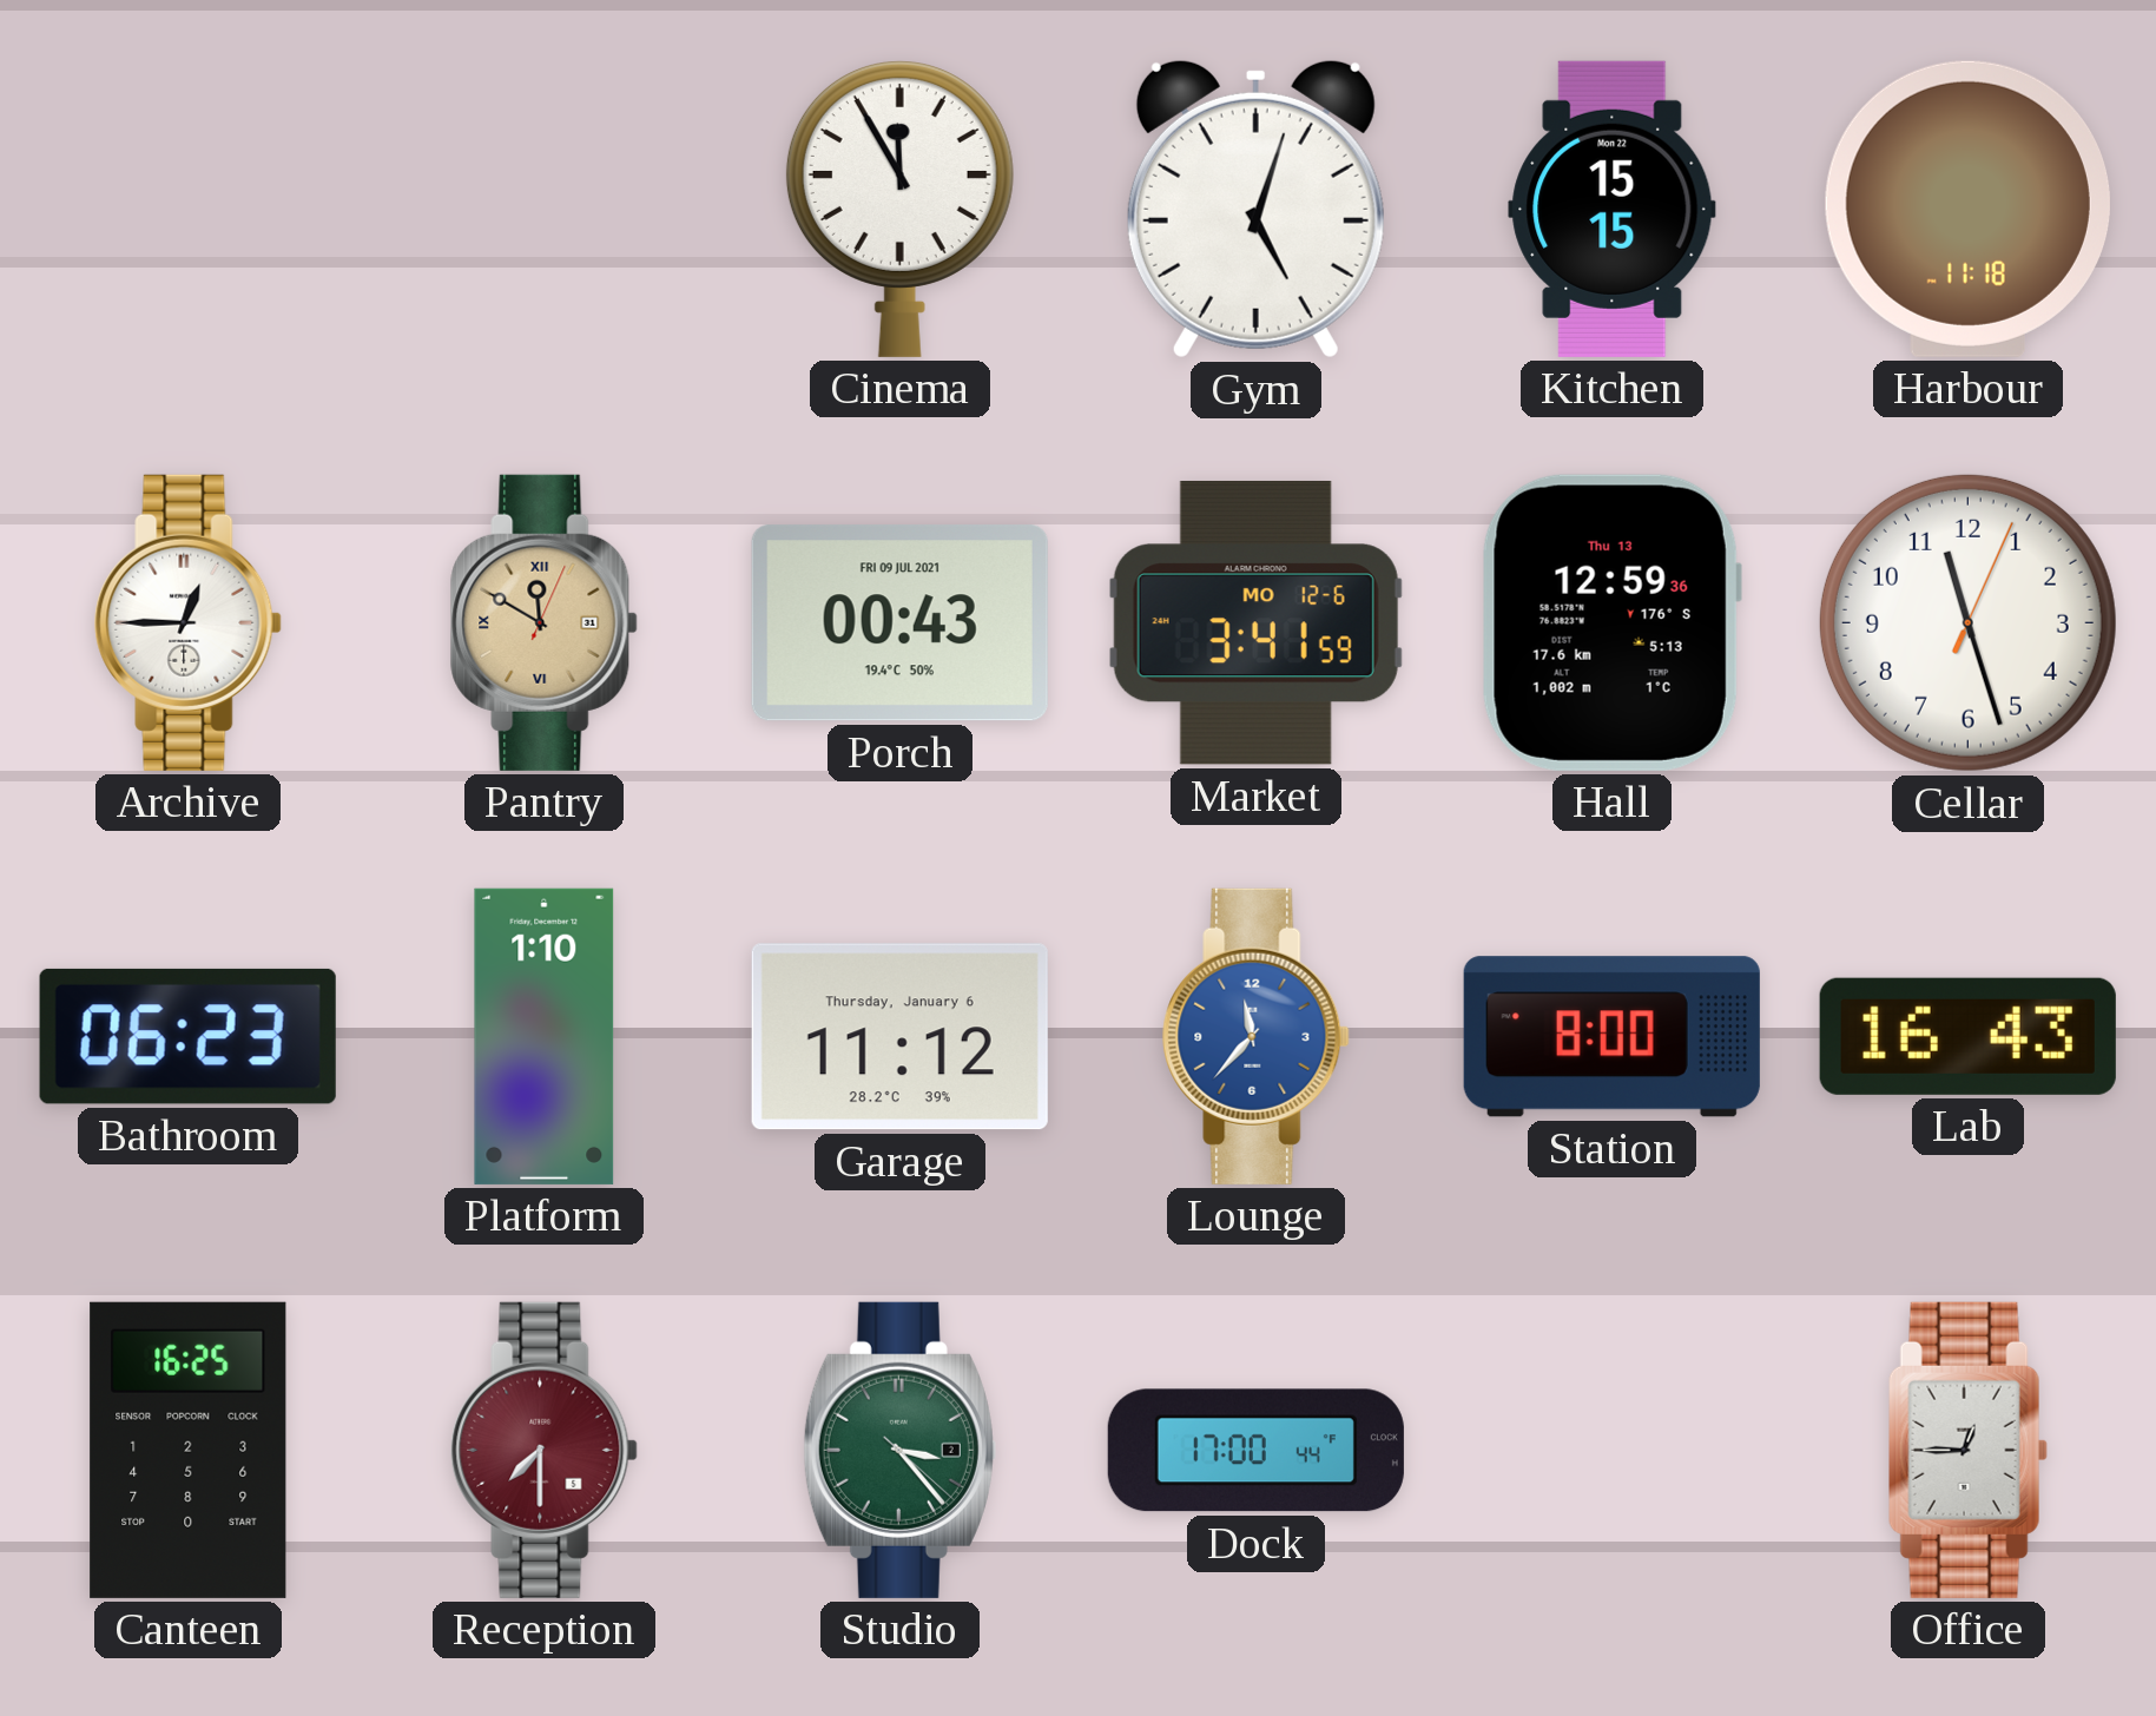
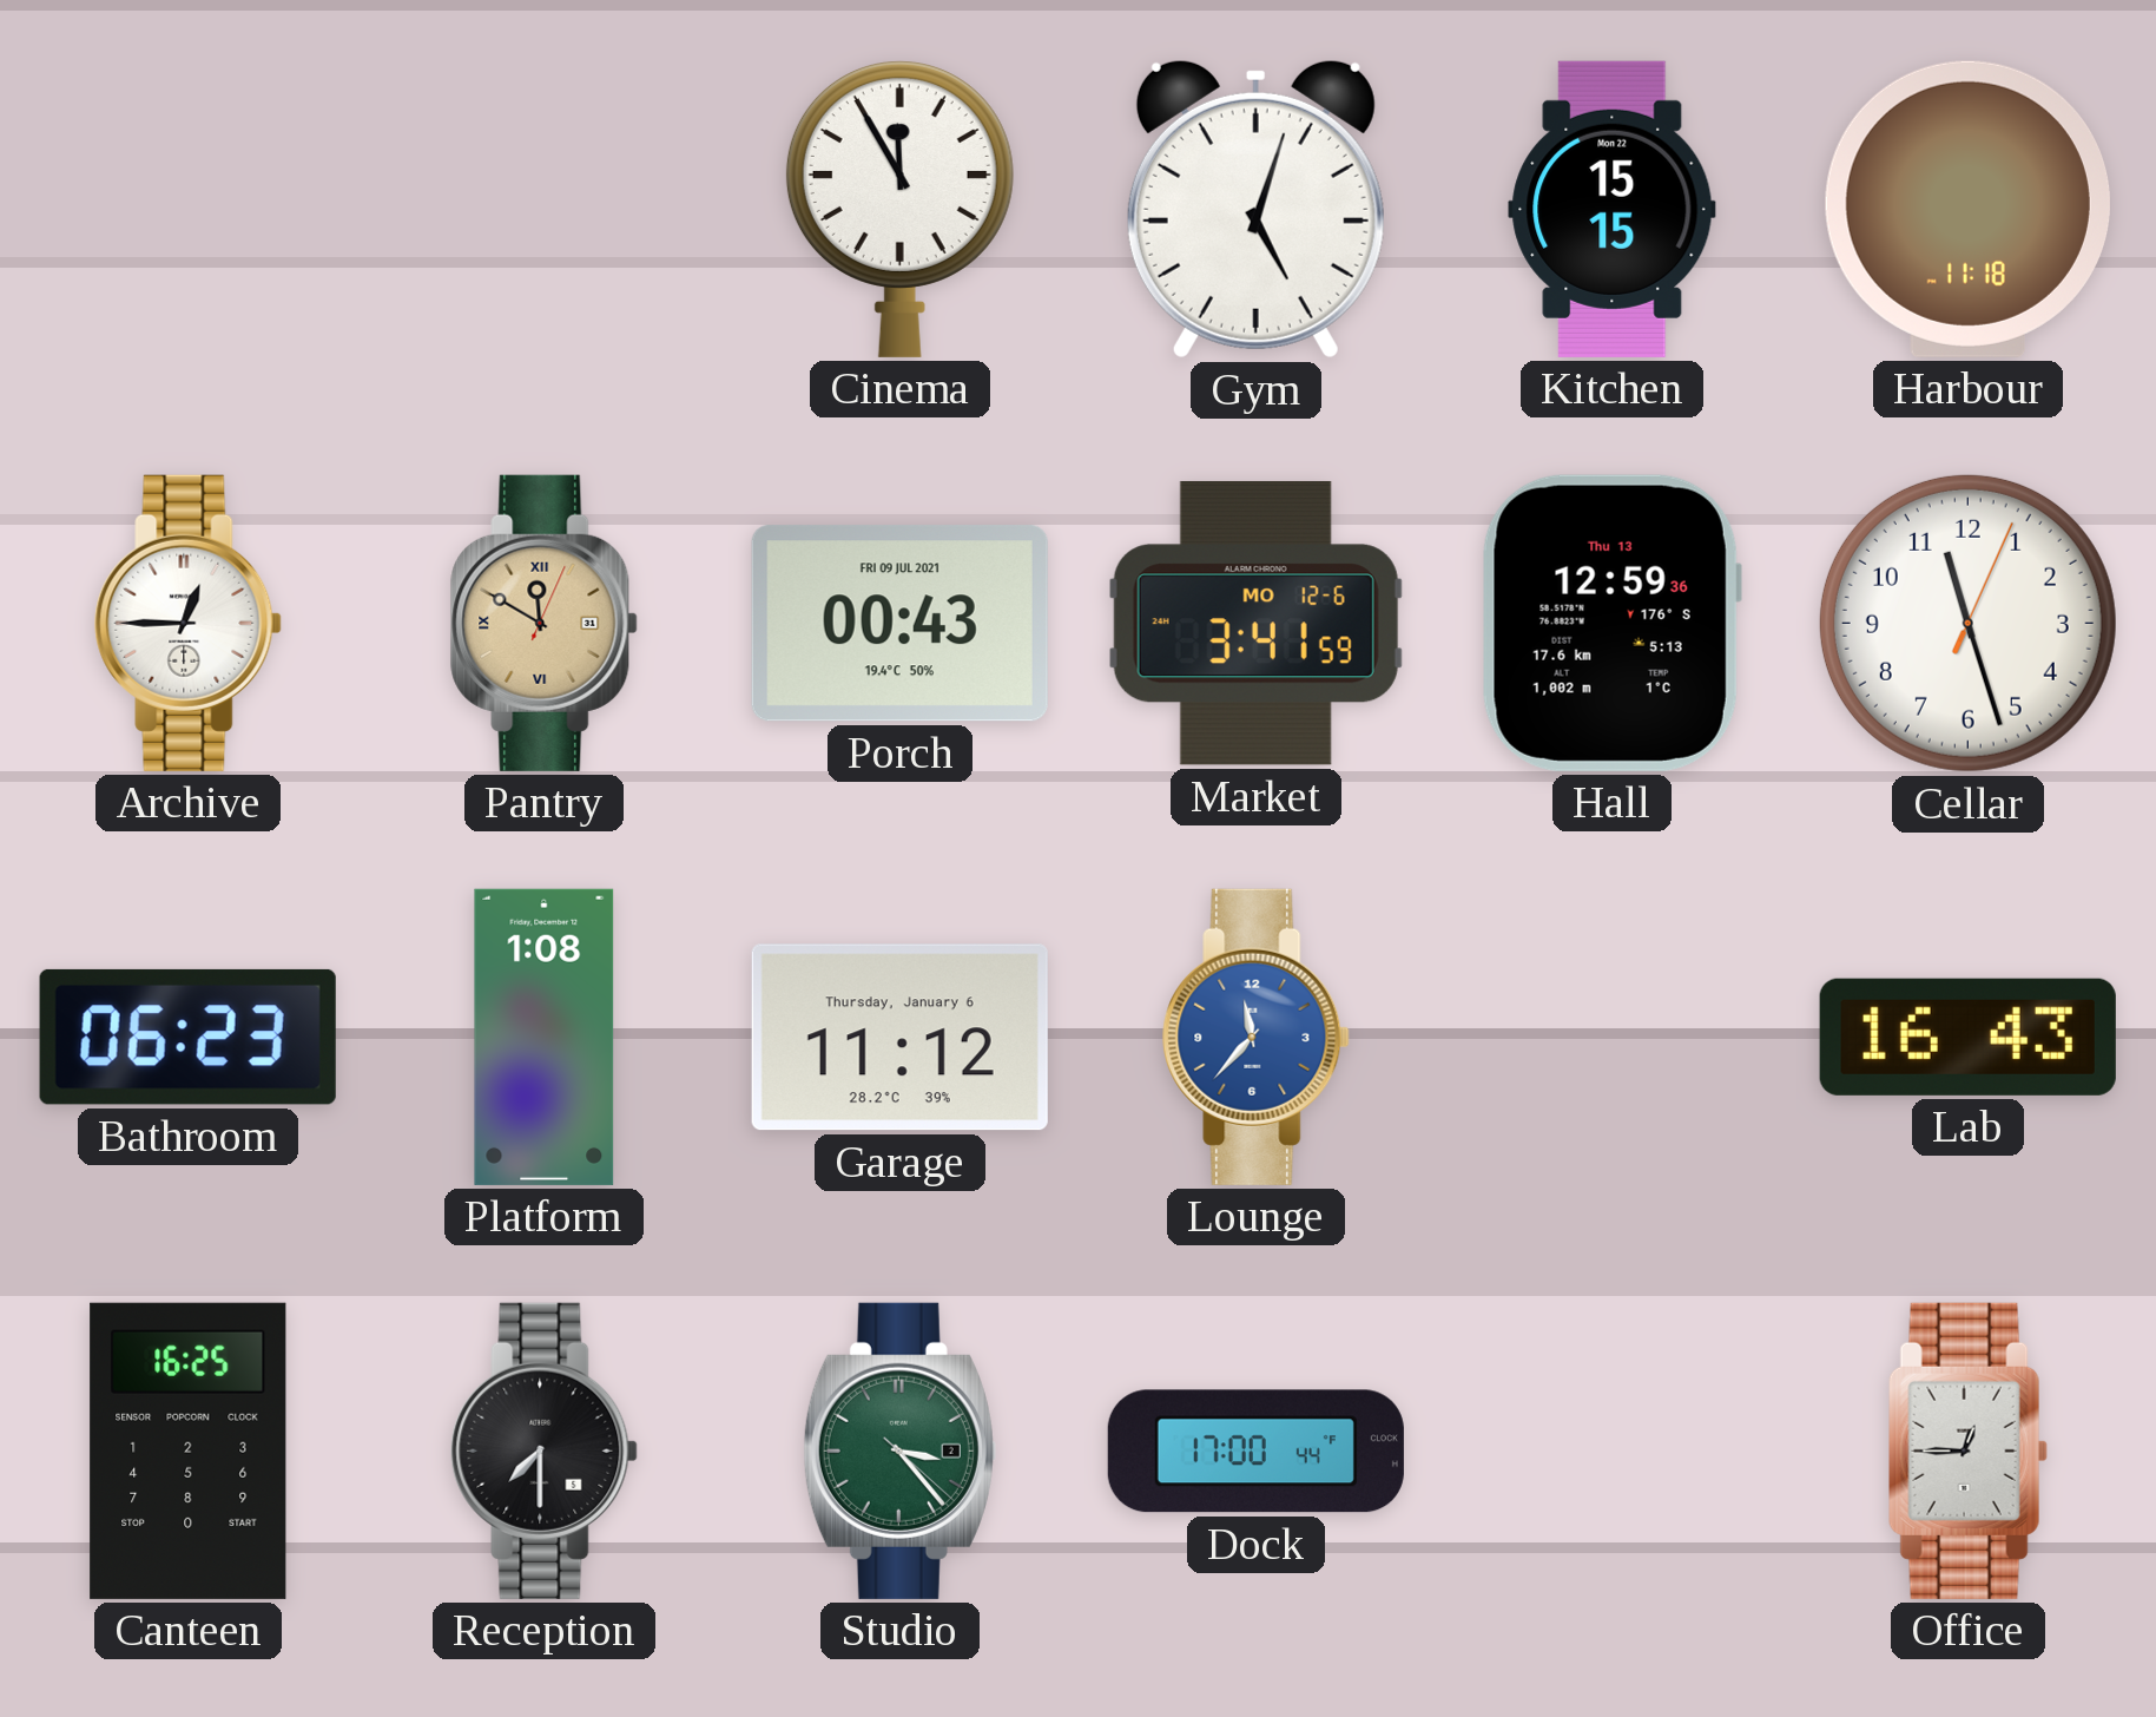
Platform: 1:10 -> 1:08
Station: 8:00 -> none
Reception dial: burgundy -> black
